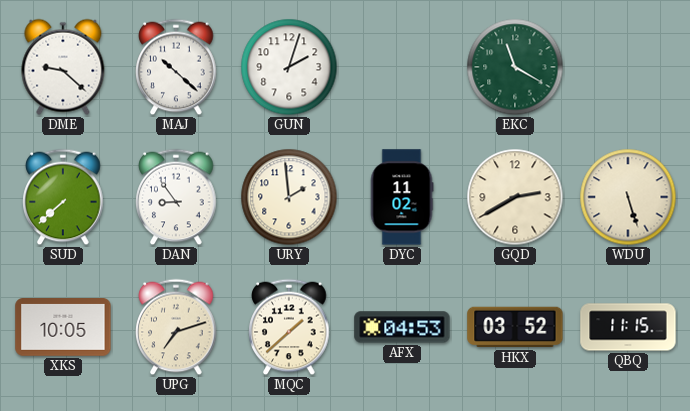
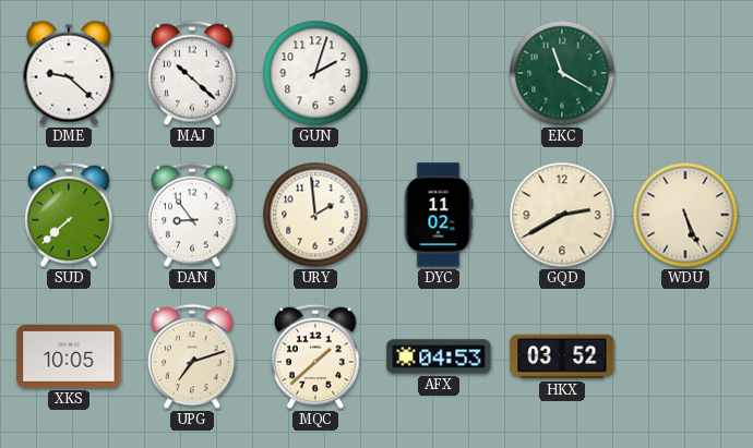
WDU: 5:27 -> 5:26
QBQ: 11:15 -> none
